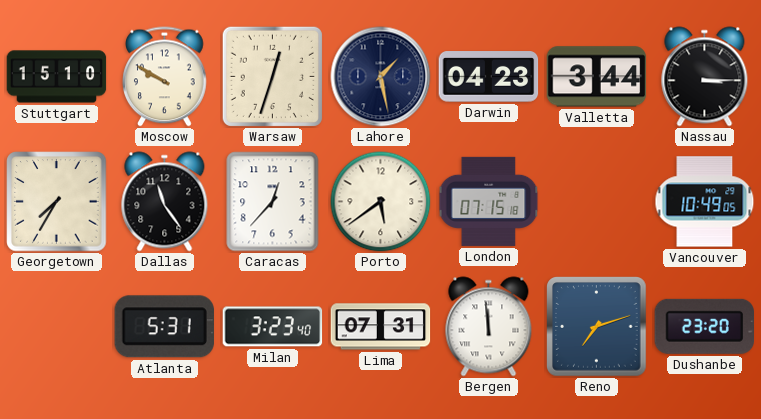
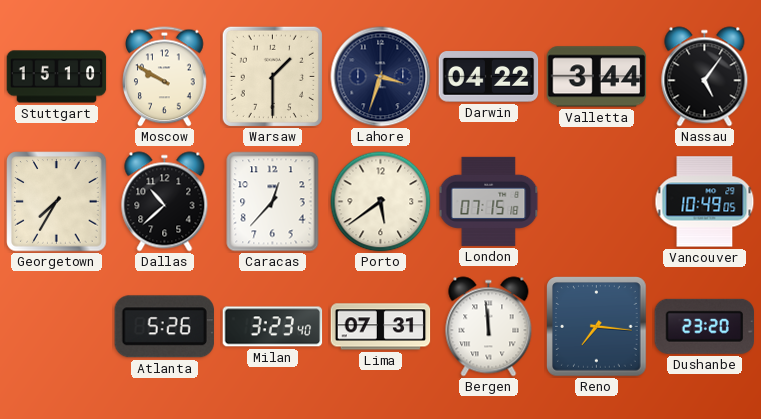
Warsaw: 12:33 -> 1:30
Lahore: 1:28 -> 3:33
Darwin: 04:23 -> 04:22
Nassau: 3:15 -> 5:06
Dallas: 11:24 -> 10:38
Atlanta: 5:31 -> 5:26
Reno: 7:12 -> 7:16
